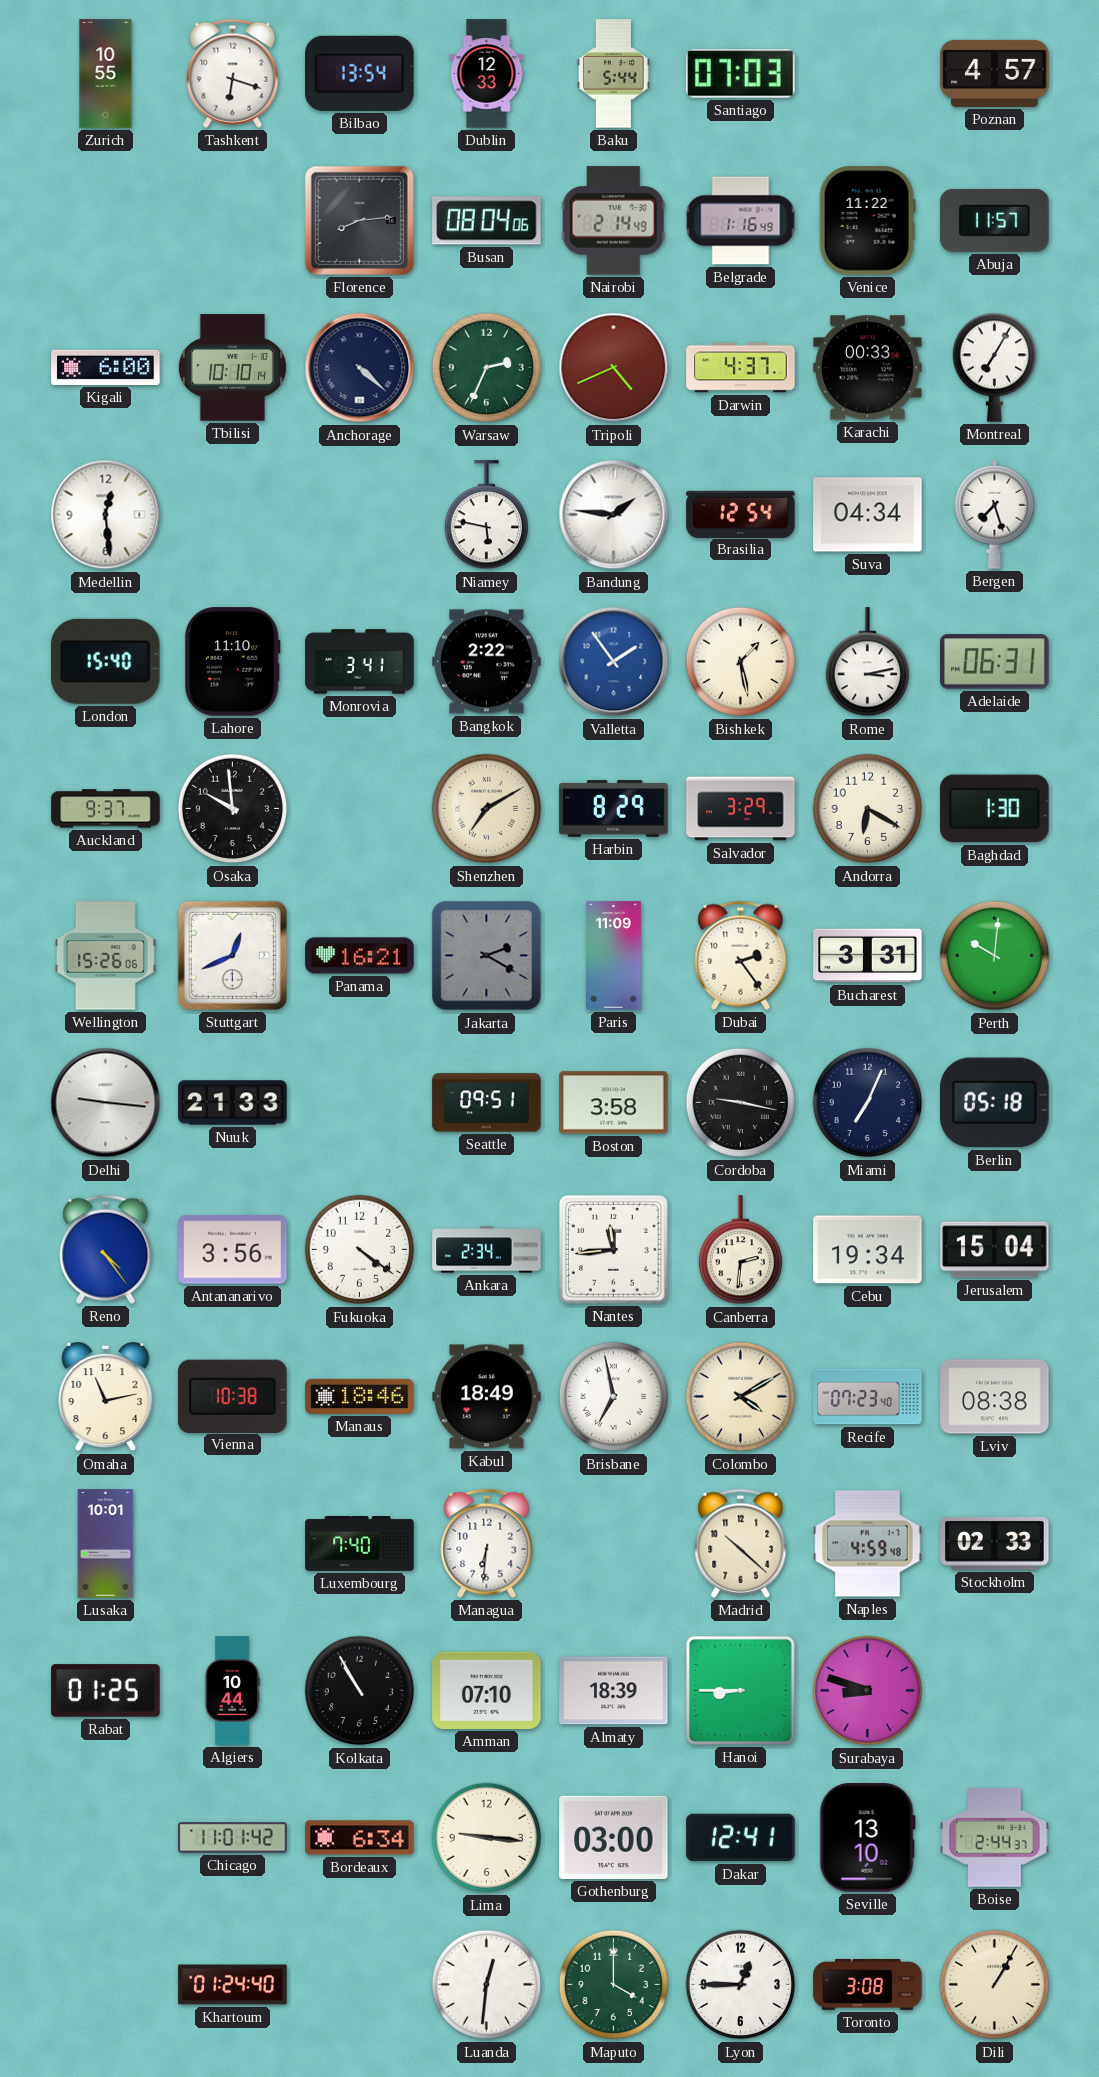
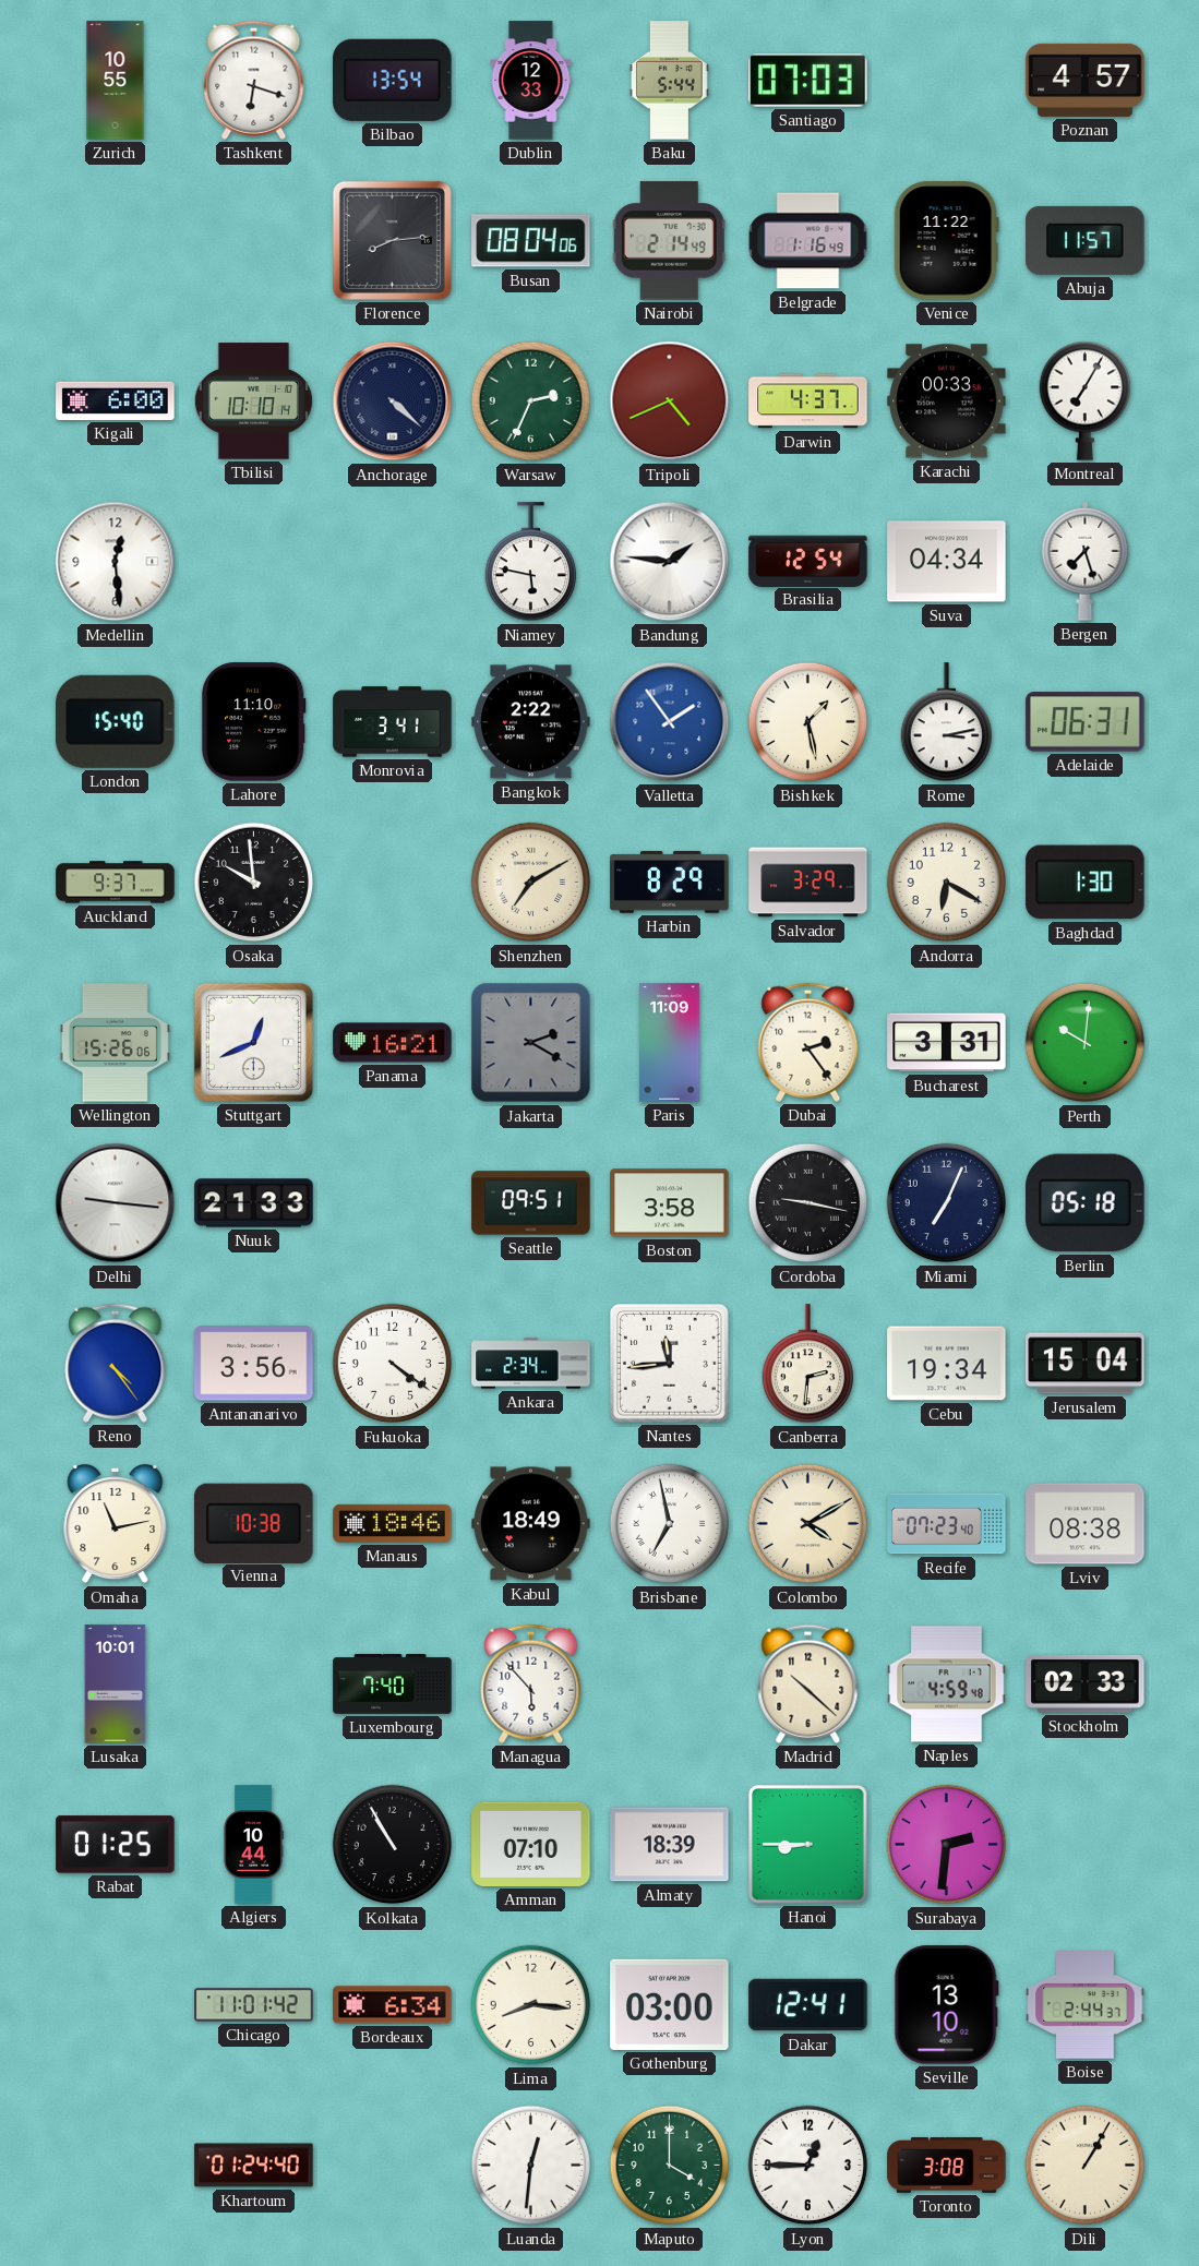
Managua: 6:31 -> 5:53
Surabaya: 8:48 -> 2:31
Lima: 9:16 -> 8:16
